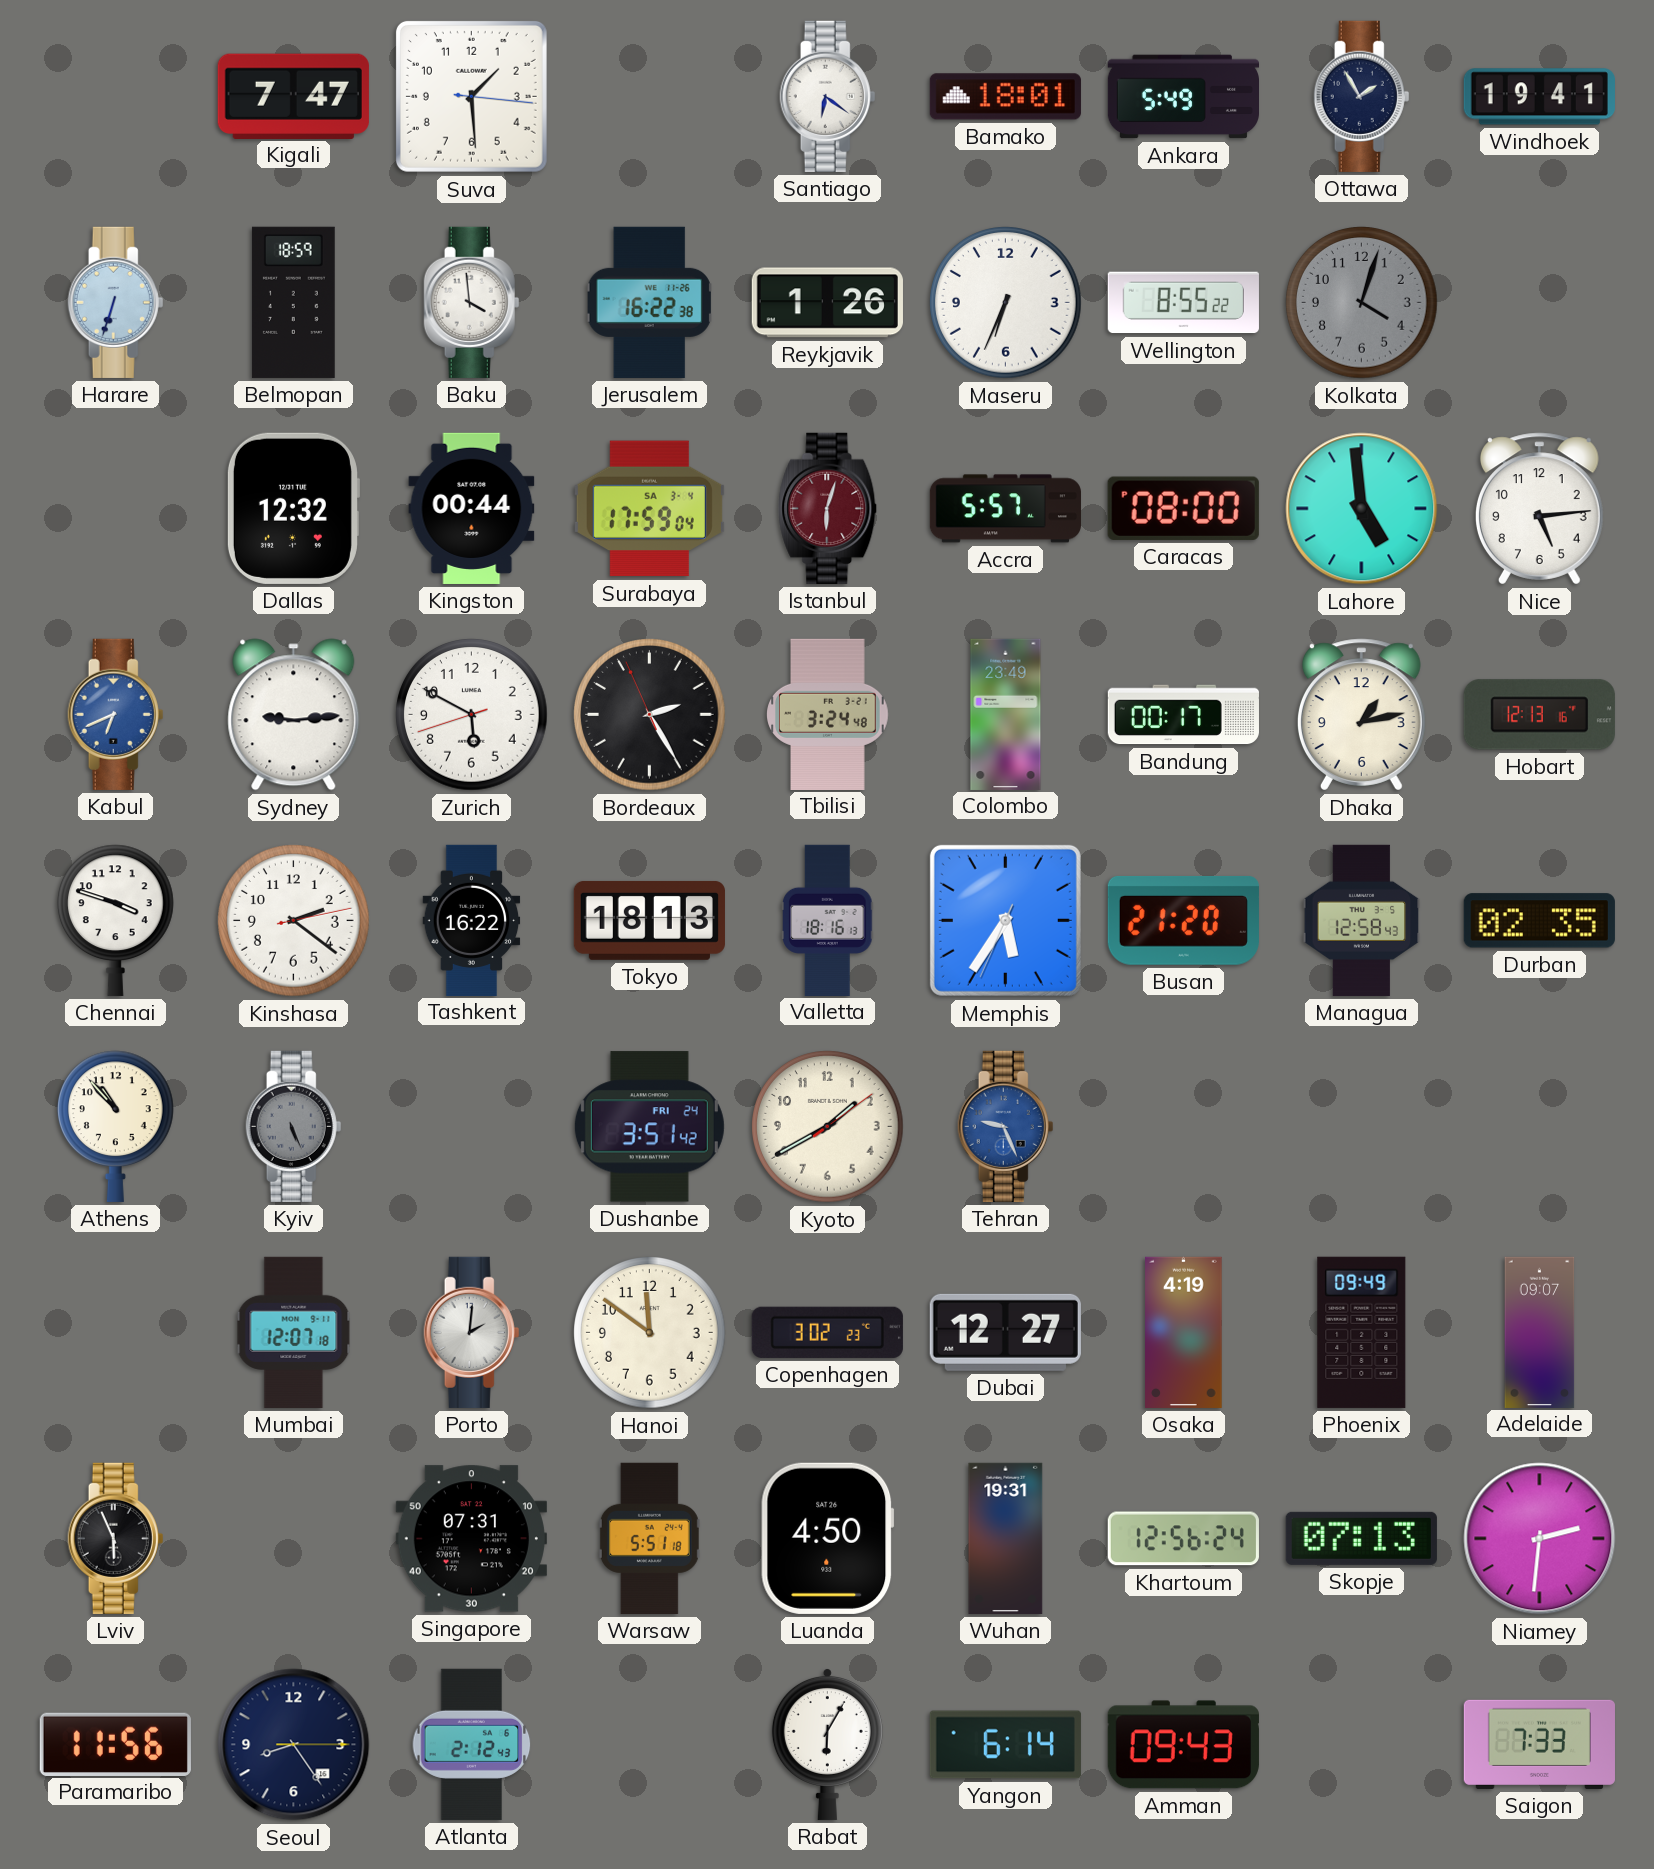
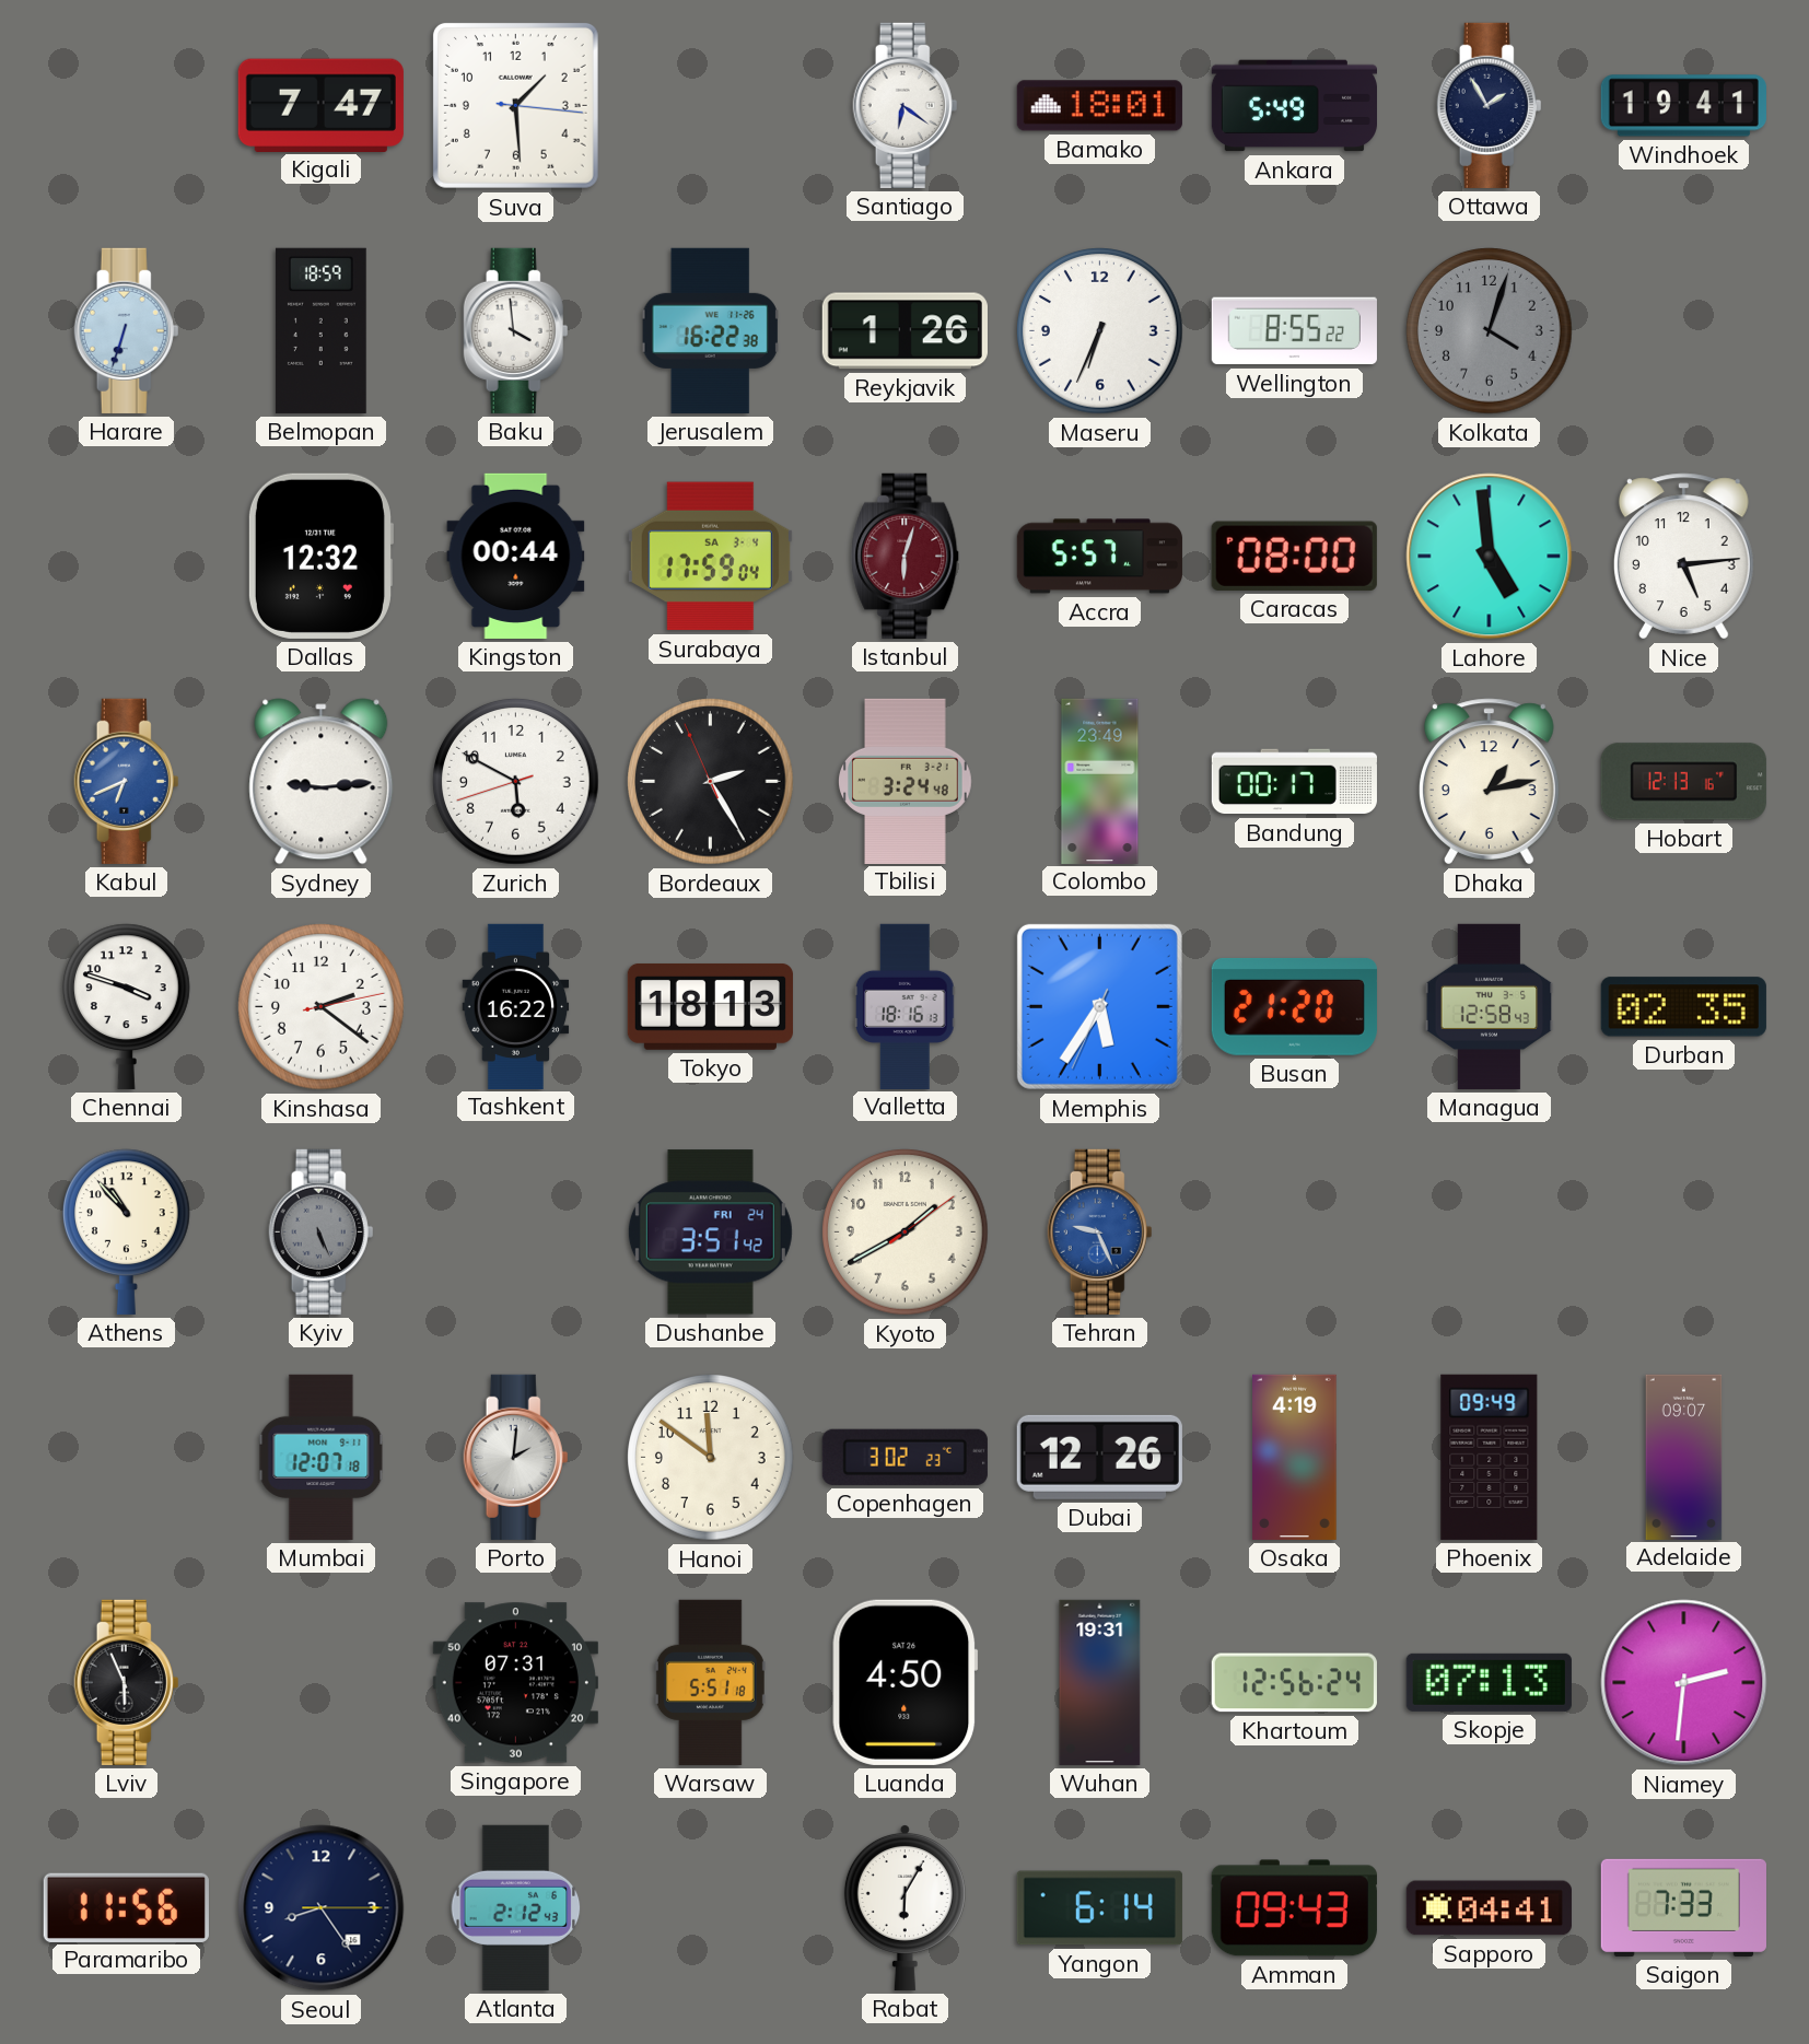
Dubai: 12:27 -> 12:26
Sapporo: none -> 04:41
